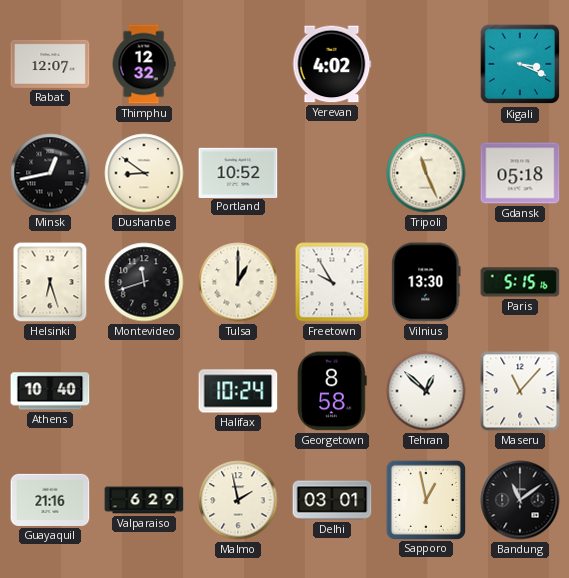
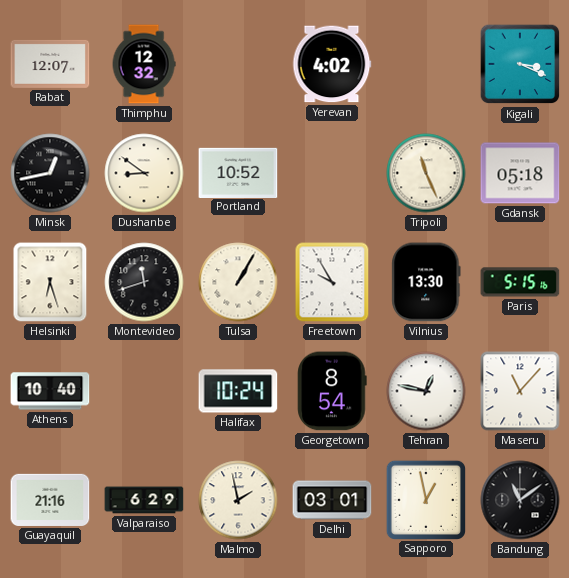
Tulsa: 1:00 -> 1:05
Georgetown: 8:58 -> 8:54
Tehran: 12:52 -> 12:47
